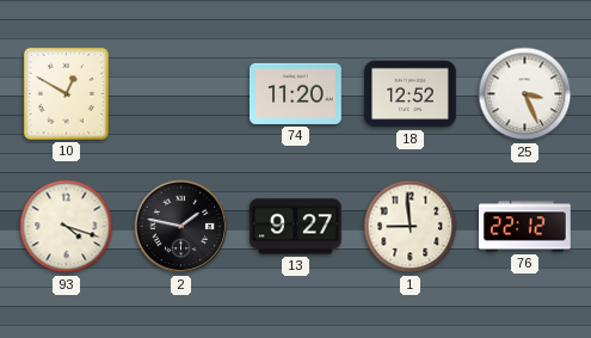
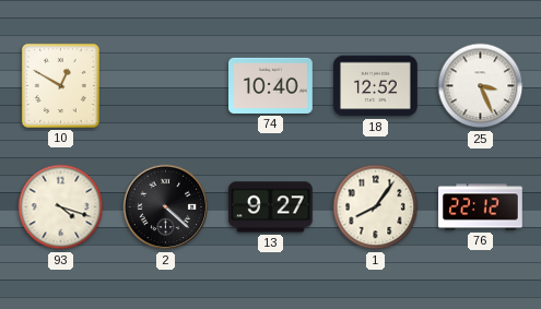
74: 11:20 -> 10:40
2: 1:47 -> 4:22
1: 8:59 -> 8:06
